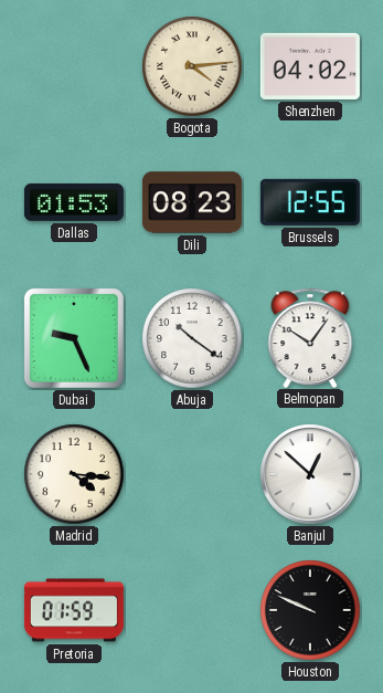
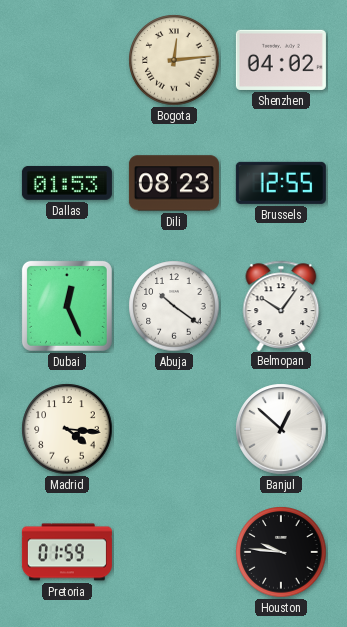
Bogota: 4:14 -> 12:14
Dubai: 9:26 -> 12:26
Houston: 9:49 -> 9:46
